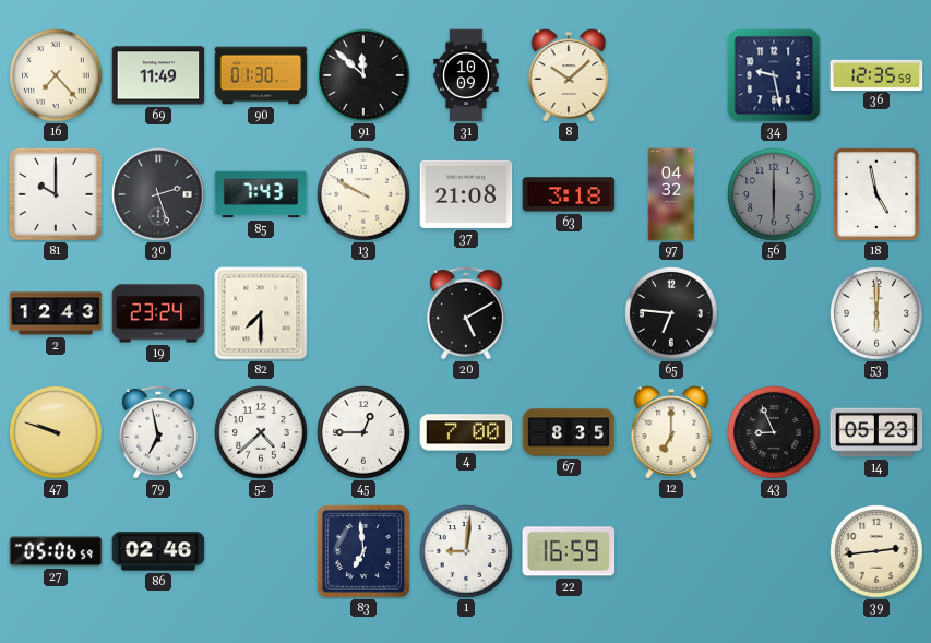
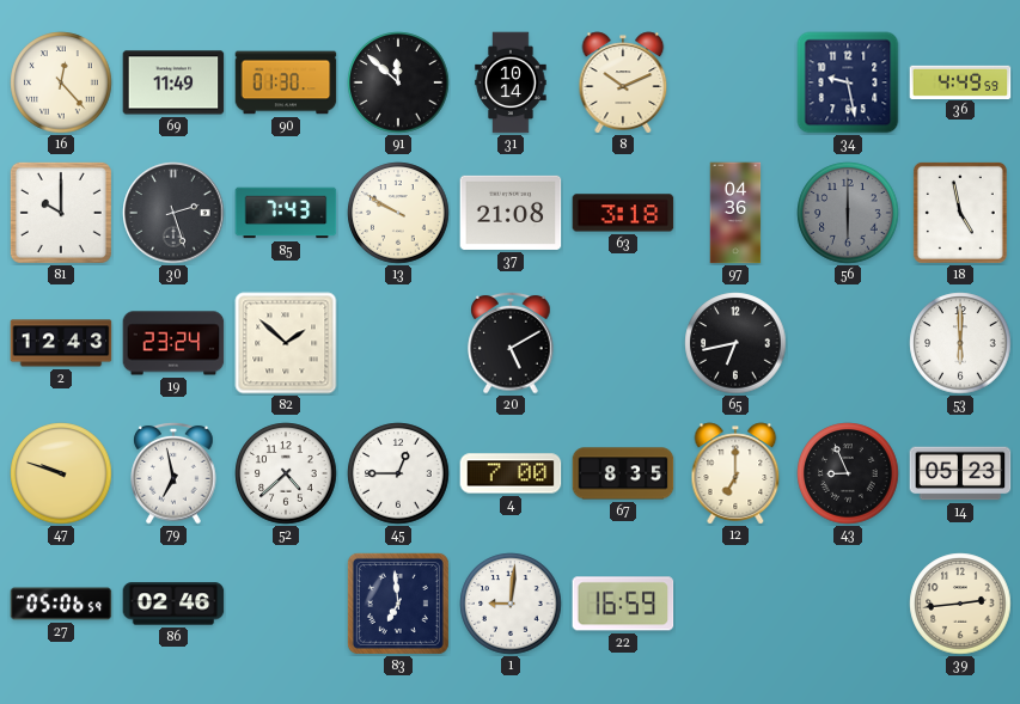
16: 7:23 -> 12:23
31: 10:09 -> 10:14
8: 10:08 -> 10:11
36: 12:35 -> 4:49
97: 04:32 -> 04:36
82: 7:30 -> 1:52
65: 6:46 -> 6:43
